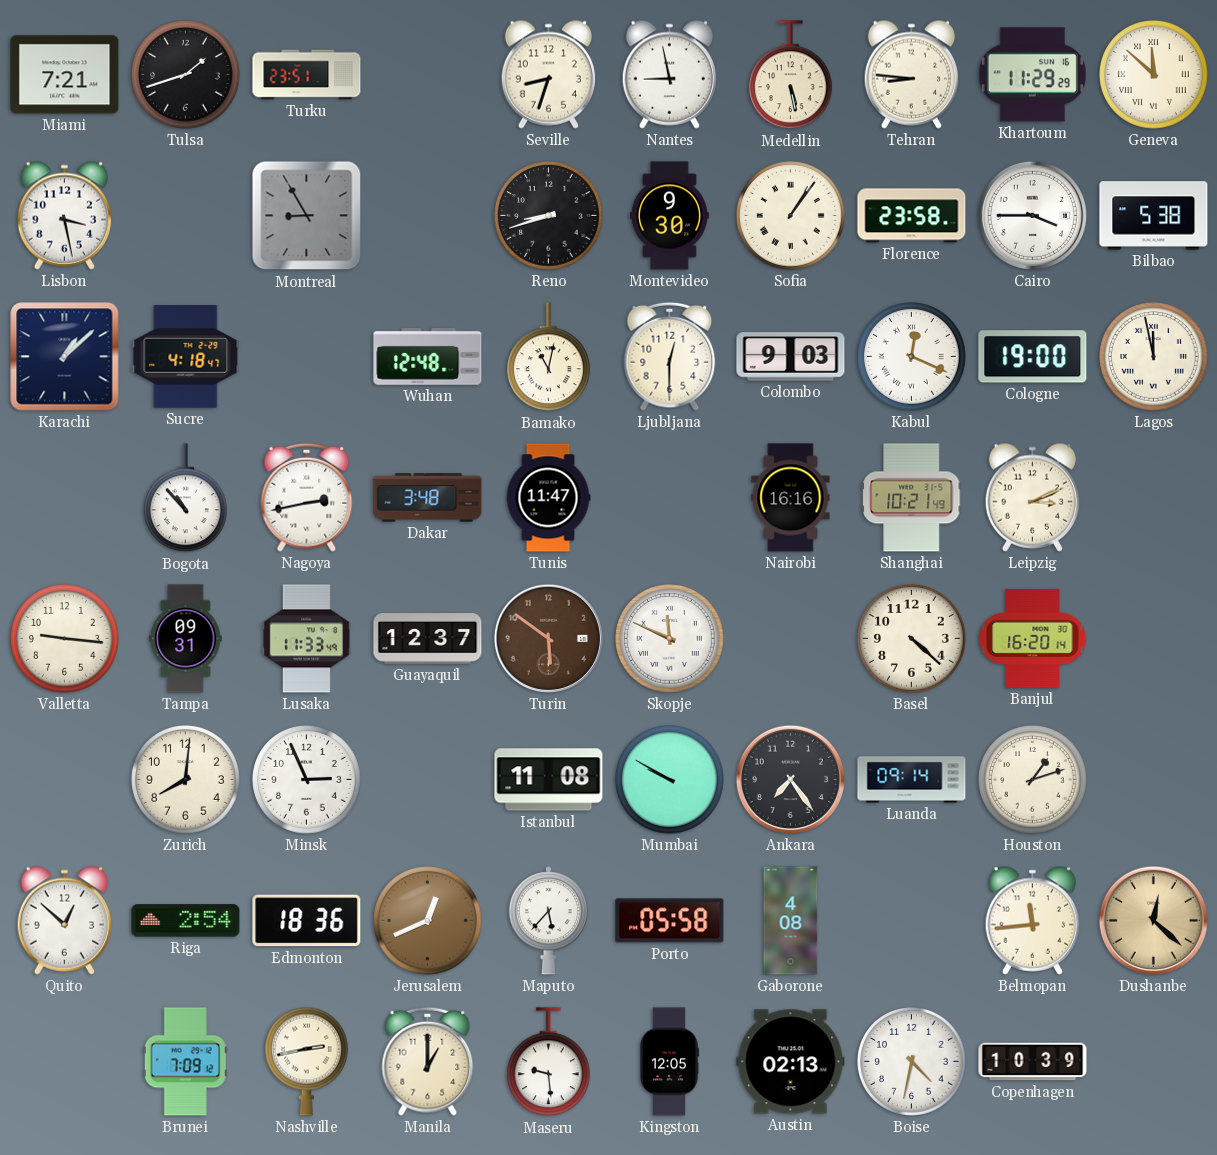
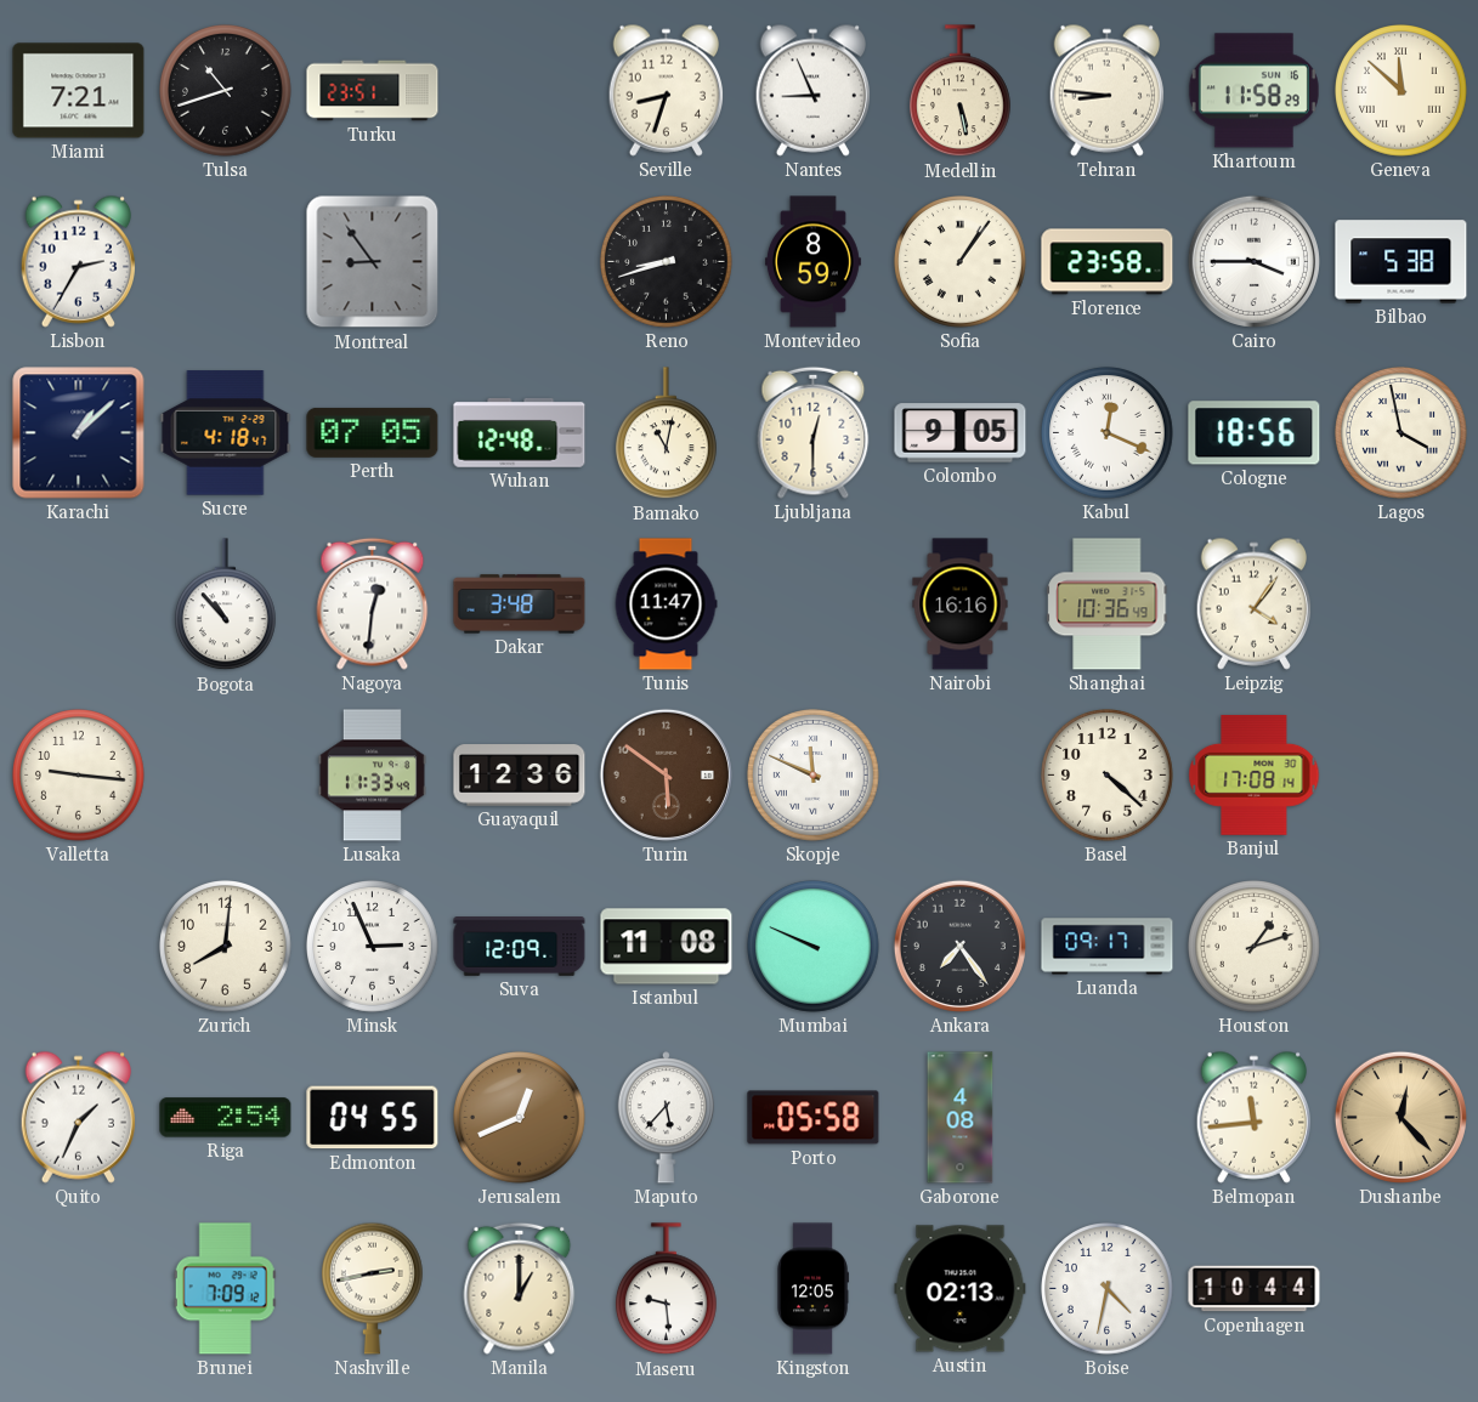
Tulsa: 1:42 -> 10:42
Nantes: 8:58 -> 8:56
Khartoum: 11:29 -> 11:58
Lisbon: 3:28 -> 2:35
Montreal: 8:55 -> 8:54
Montevideo: 9:30 -> 8:59
Perth: none -> 07:05
Colombo: 9:03 -> 9:05
Cologne: 19:00 -> 18:56
Lagos: 11:58 -> 3:58
Nagoya: 2:43 -> 12:31
Shanghai: 10:21 -> 10:36
Leipzig: 3:11 -> 4:06
Tampa: 09:31 -> none
Guayaquil: 12:37 -> 12:36
Banjul: 16:20 -> 17:08
Suva: none -> 12:09
Mumbai: 9:50 -> 9:49
Luanda: 09:14 -> 09:17
Quito: 12:52 -> 1:34
Edmonton: 18:36 -> 04:55
Dushanbe: 12:22 -> 12:23
Copenhagen: 10:39 -> 10:44
